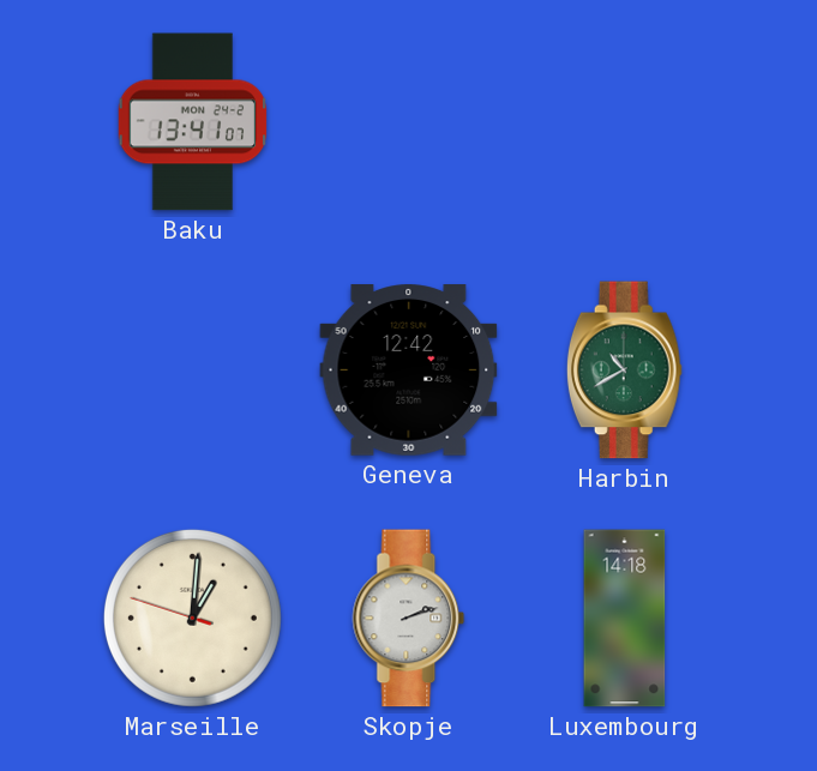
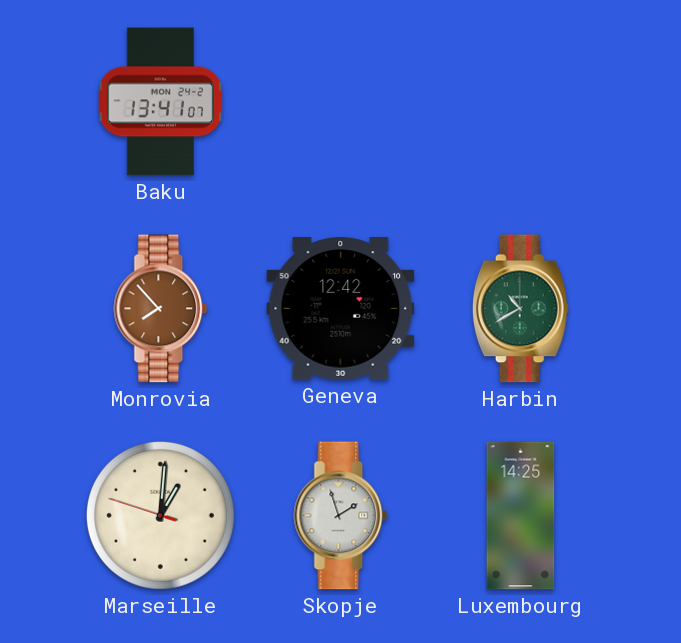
Monrovia: none -> 7:53
Skopje: 2:12 -> 1:57
Luxembourg: 14:18 -> 14:25
